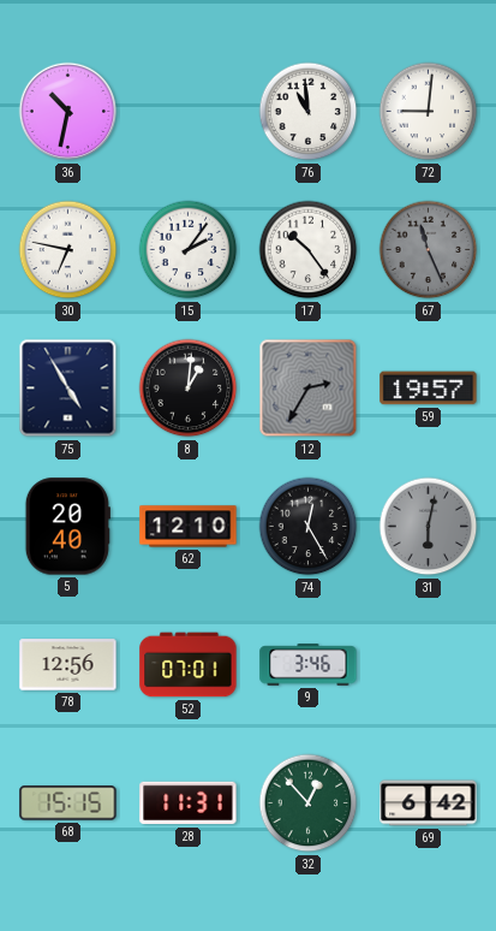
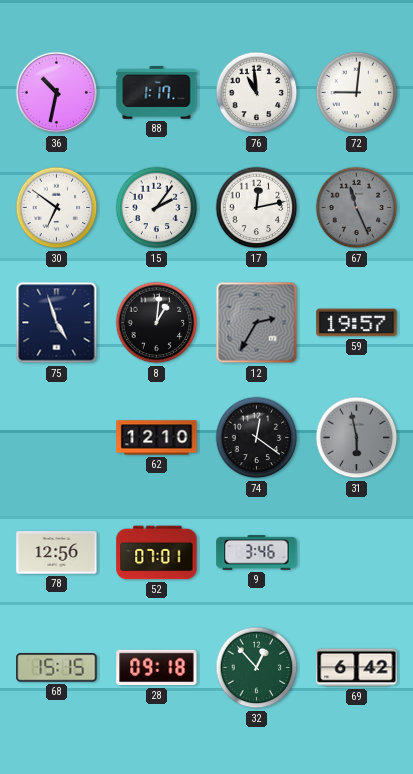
88: none -> 1:17
30: 6:47 -> 6:51
17: 10:24 -> 12:13
75: 4:55 -> 4:57
5: 20:40 -> none
74: 12:25 -> 12:21
31: 6:02 -> 5:58
28: 11:31 -> 09:18
